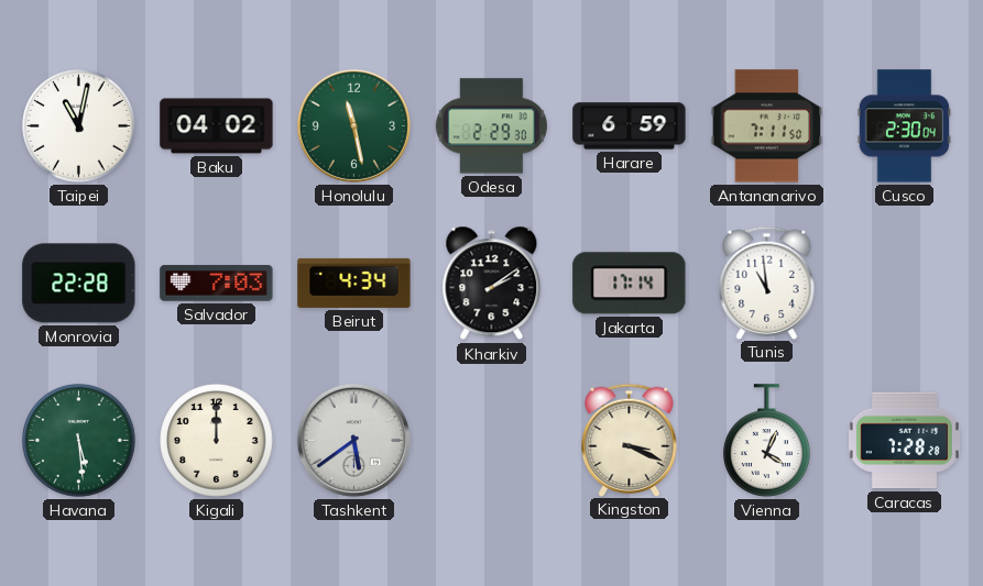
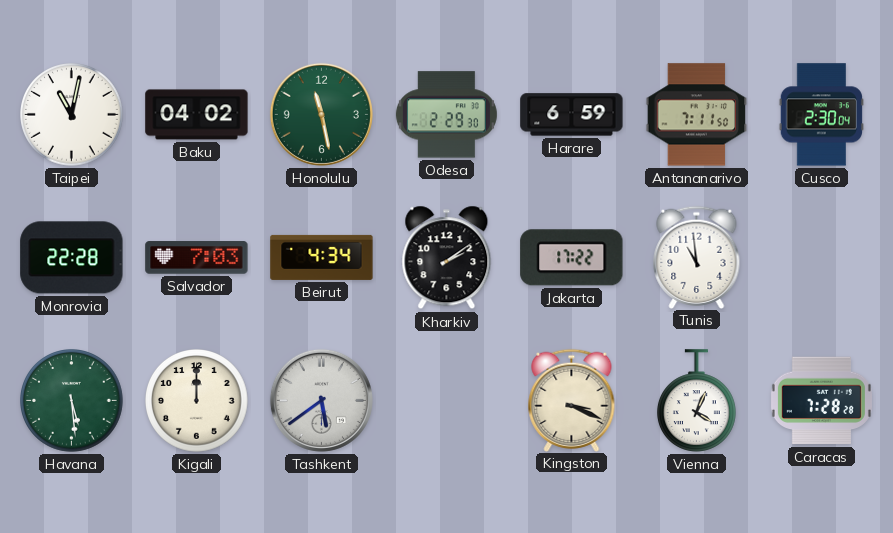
Jakarta: 17:14 -> 17:22
